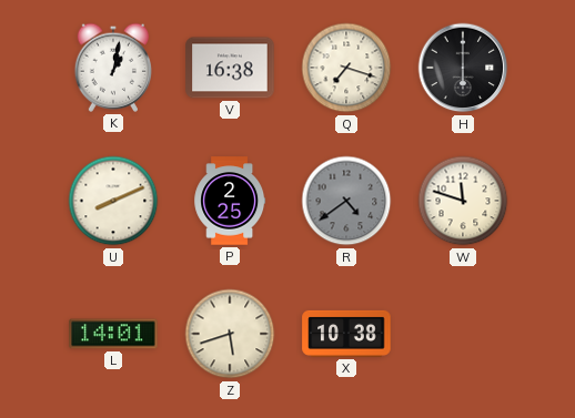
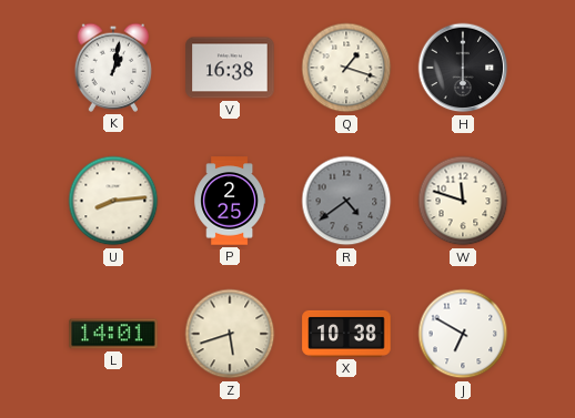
Q: 7:18 -> 1:18
U: 8:11 -> 8:14
J: none -> 6:50
